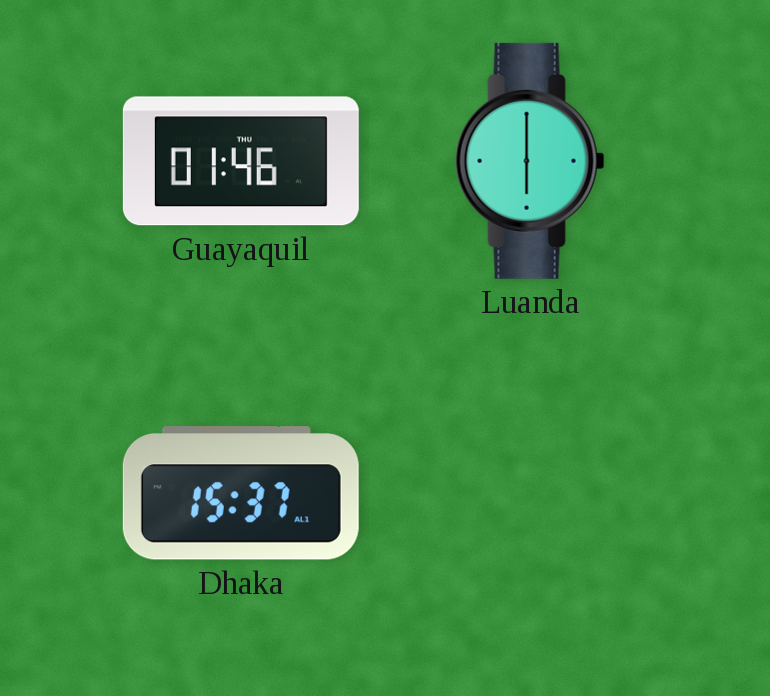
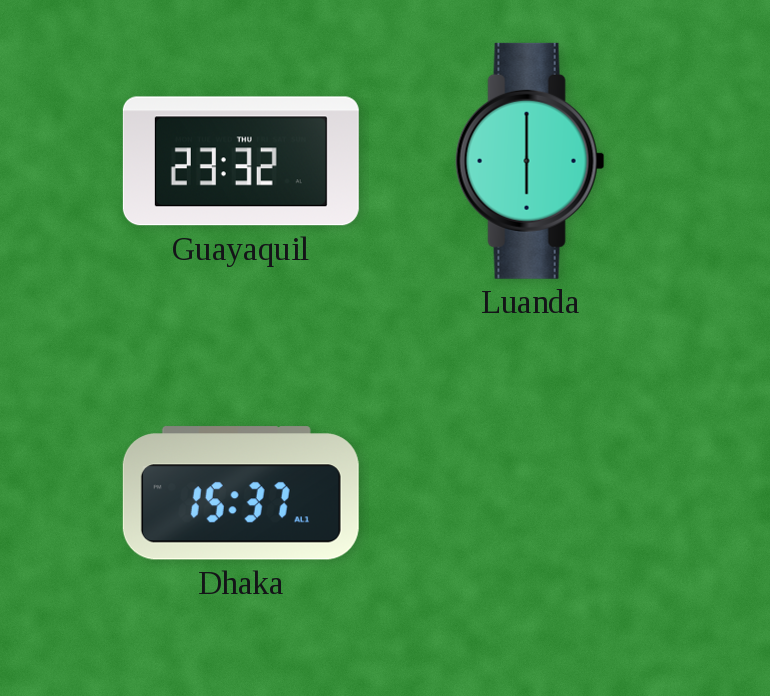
Guayaquil: 01:46 -> 23:32
